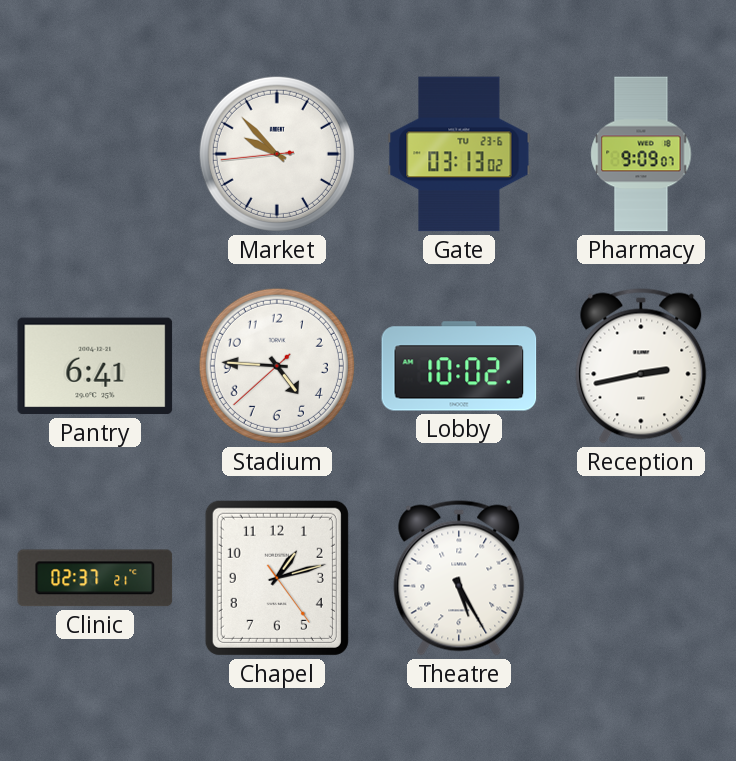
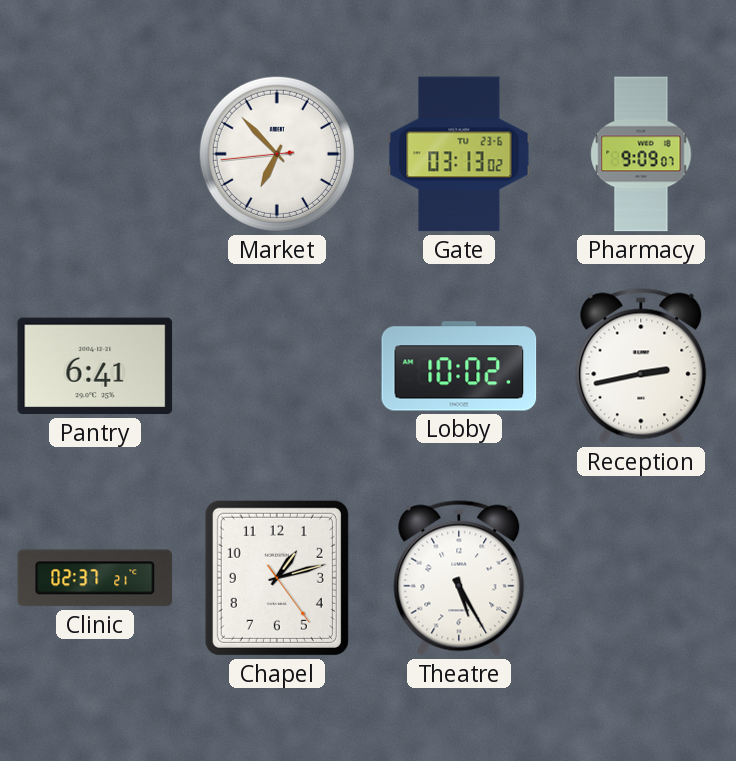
Market: 9:52 -> 6:52
Stadium: 4:45 -> none
